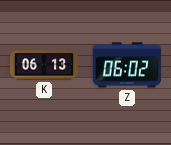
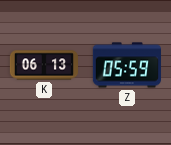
Z: 06:02 -> 05:59
